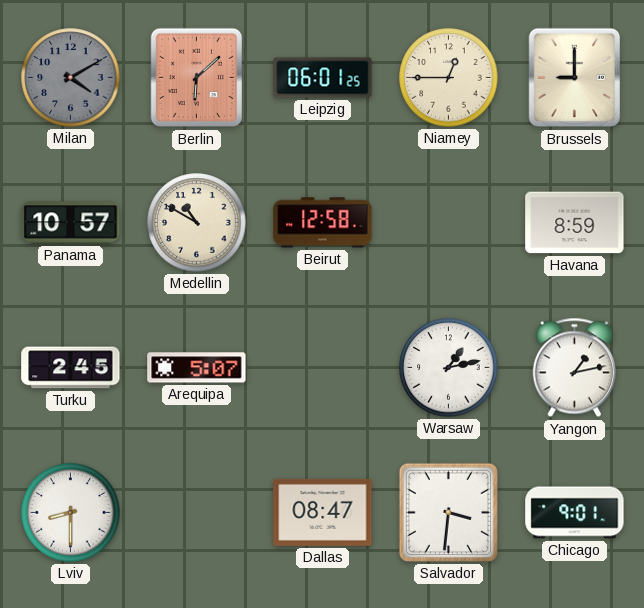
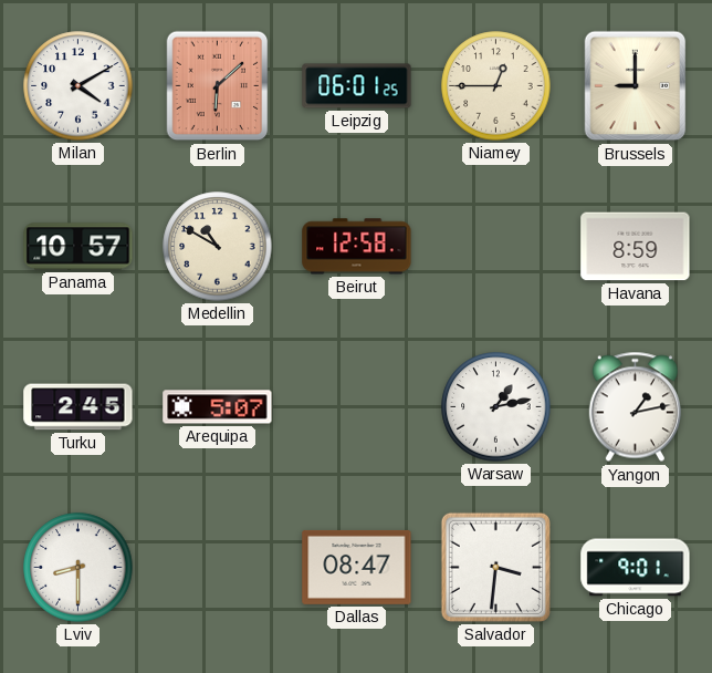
Milan dial: grey -> white
